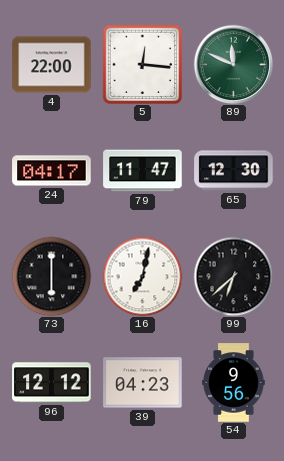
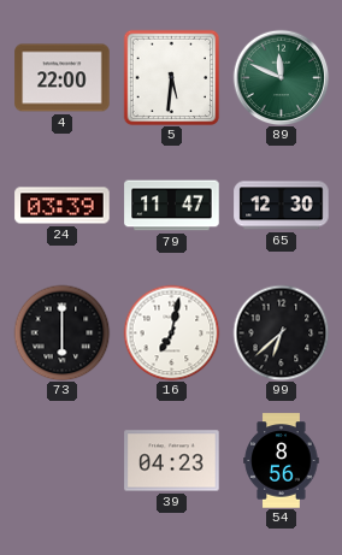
5: 12:16 -> 5:31
24: 04:17 -> 03:39
96: 12:12 -> none
54: 9:56 -> 8:56
